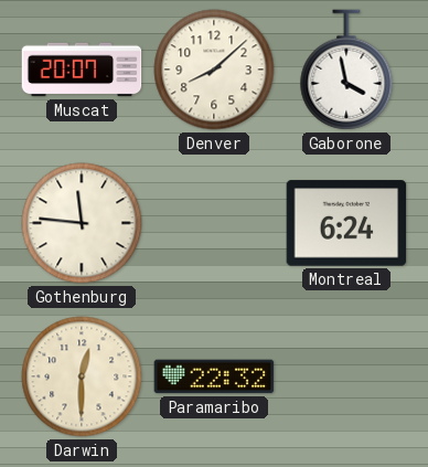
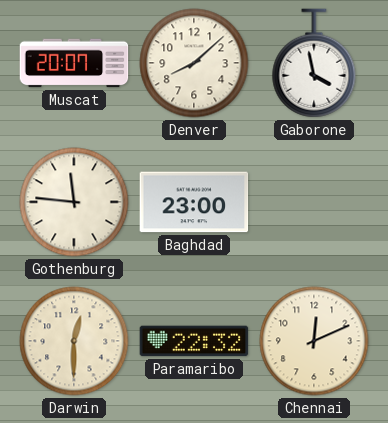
Baghdad: none -> 23:00
Montreal: 6:24 -> none
Chennai: none -> 12:11
